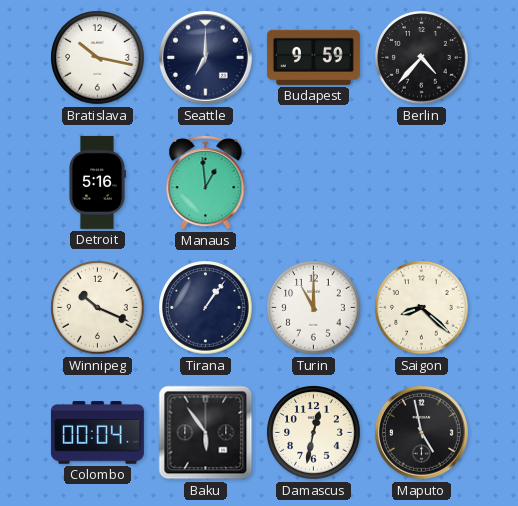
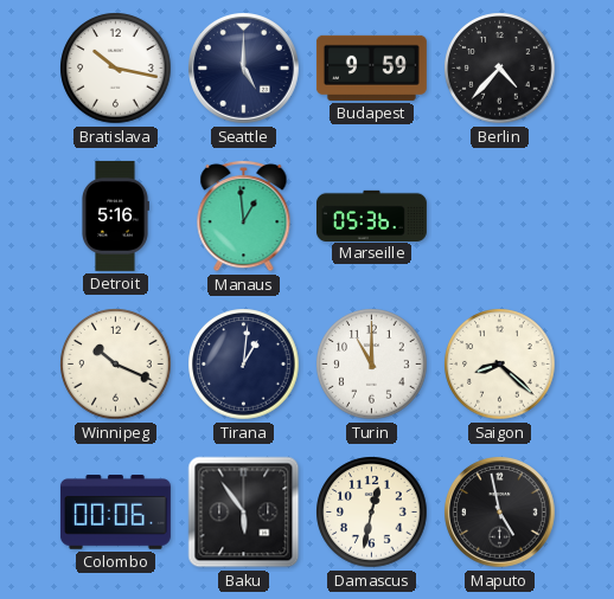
Seattle: 7:00 -> 5:00
Marseille: none -> 05:36
Tirana: 1:06 -> 1:01
Colombo: 00:04 -> 00:06
